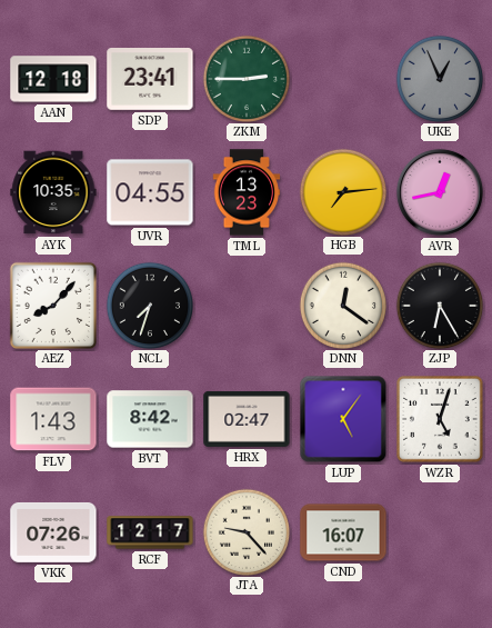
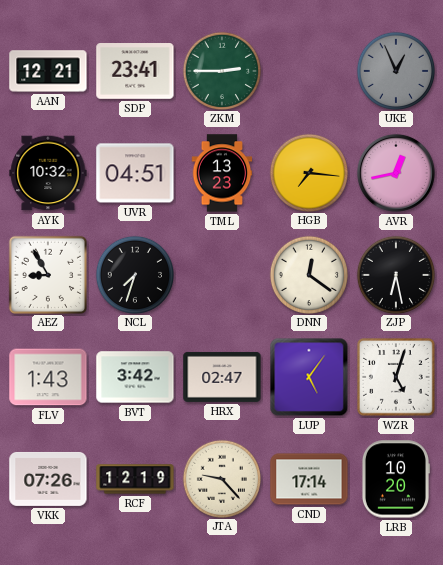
AAN: 12:18 -> 12:21
AYK: 10:35 -> 10:32
UVR: 04:55 -> 04:51
HGB: 7:14 -> 7:16
AEZ: 8:07 -> 8:55
ZJP: 6:25 -> 6:28
BVT: 8:42 -> 3:42
RCF: 12:17 -> 12:19
CND: 16:07 -> 17:14
LRB: none -> 10:20
